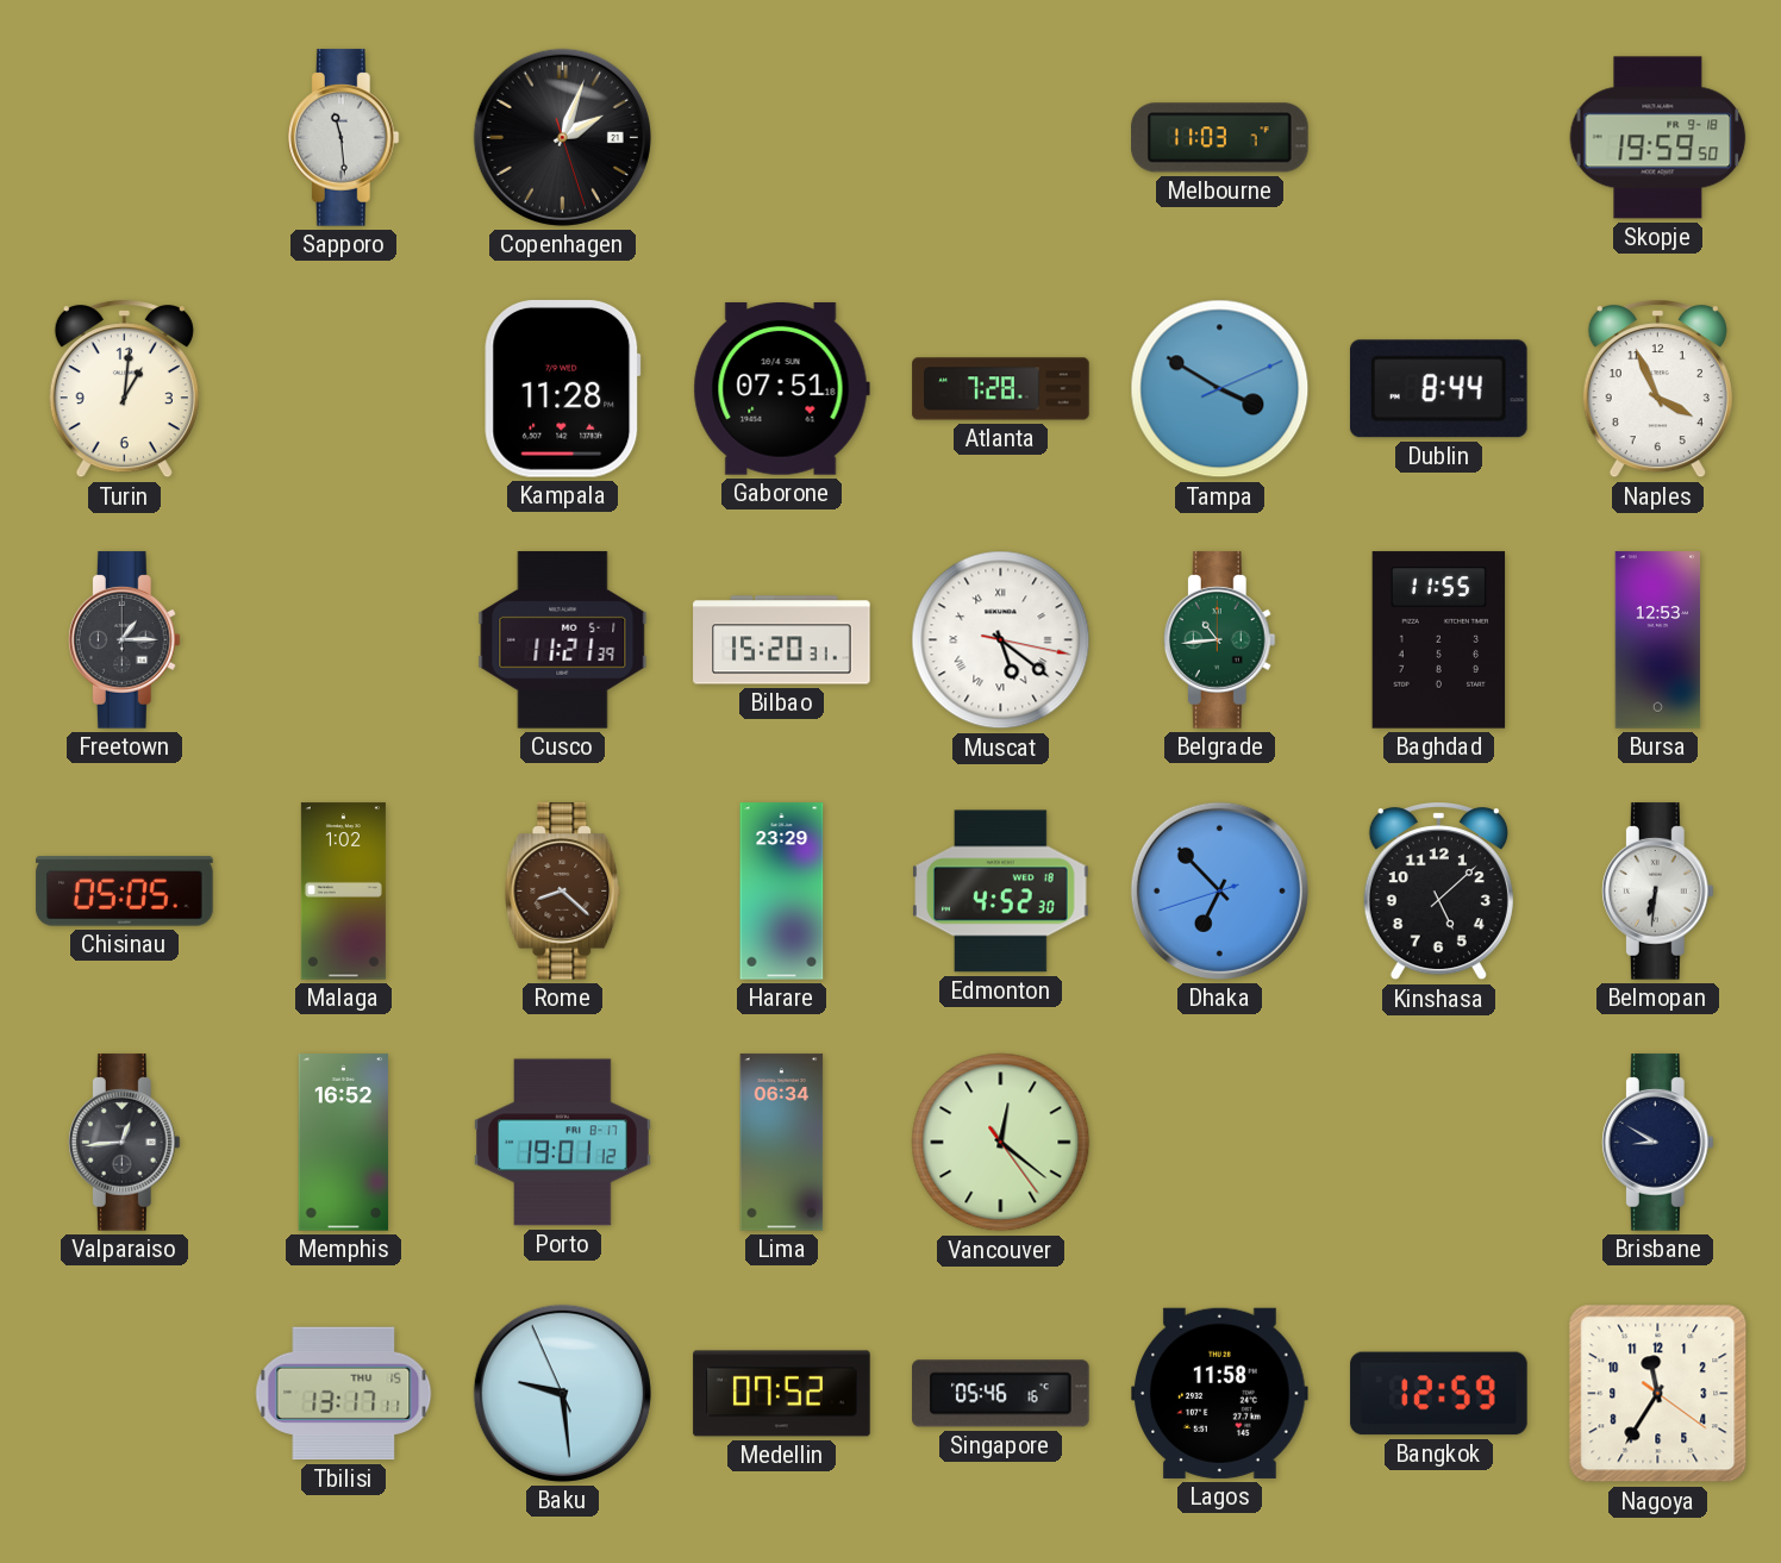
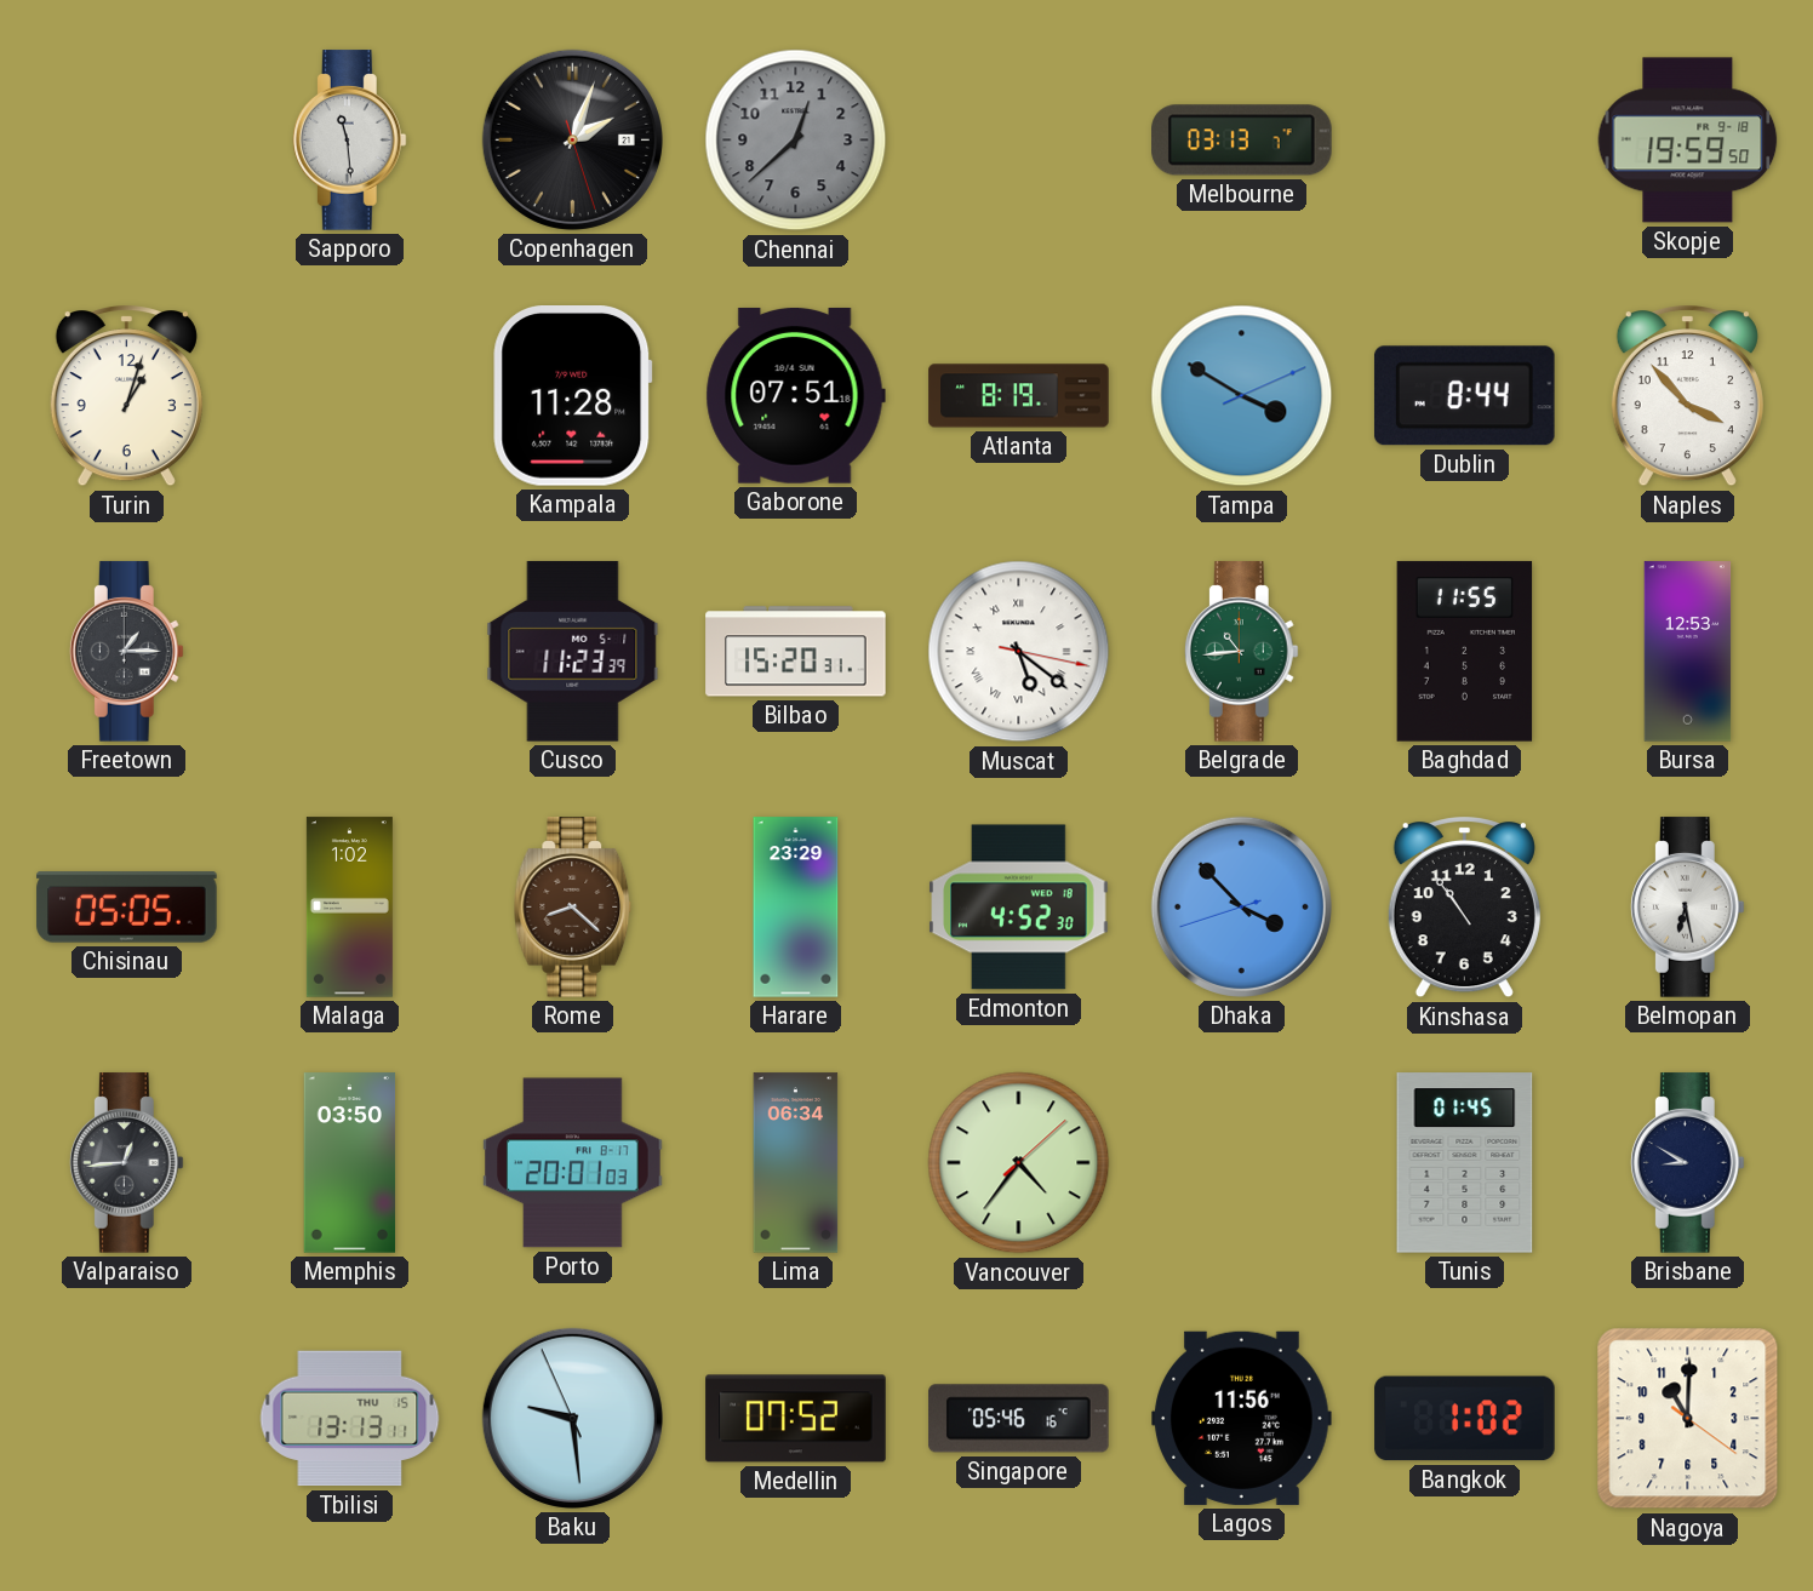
Chennai: none -> 12:38
Melbourne: 11:03 -> 03:13
Turin: 1:01 -> 1:03
Atlanta: 7:28 -> 8:19
Naples: 3:56 -> 3:53
Cusco: 11:21 -> 11:23
Dhaka: 6:52 -> 3:52
Kinshasa: 5:08 -> 10:54
Belmopan: 6:31 -> 6:28
Memphis: 16:52 -> 03:50
Porto: 19:01 -> 20:01
Vancouver: 12:21 -> 4:36
Tunis: none -> 01:45
Tbilisi: 13:17 -> 13:13
Lagos: 11:58 -> 11:56
Bangkok: 12:59 -> 1:02
Nagoya: 11:35 -> 11:00
